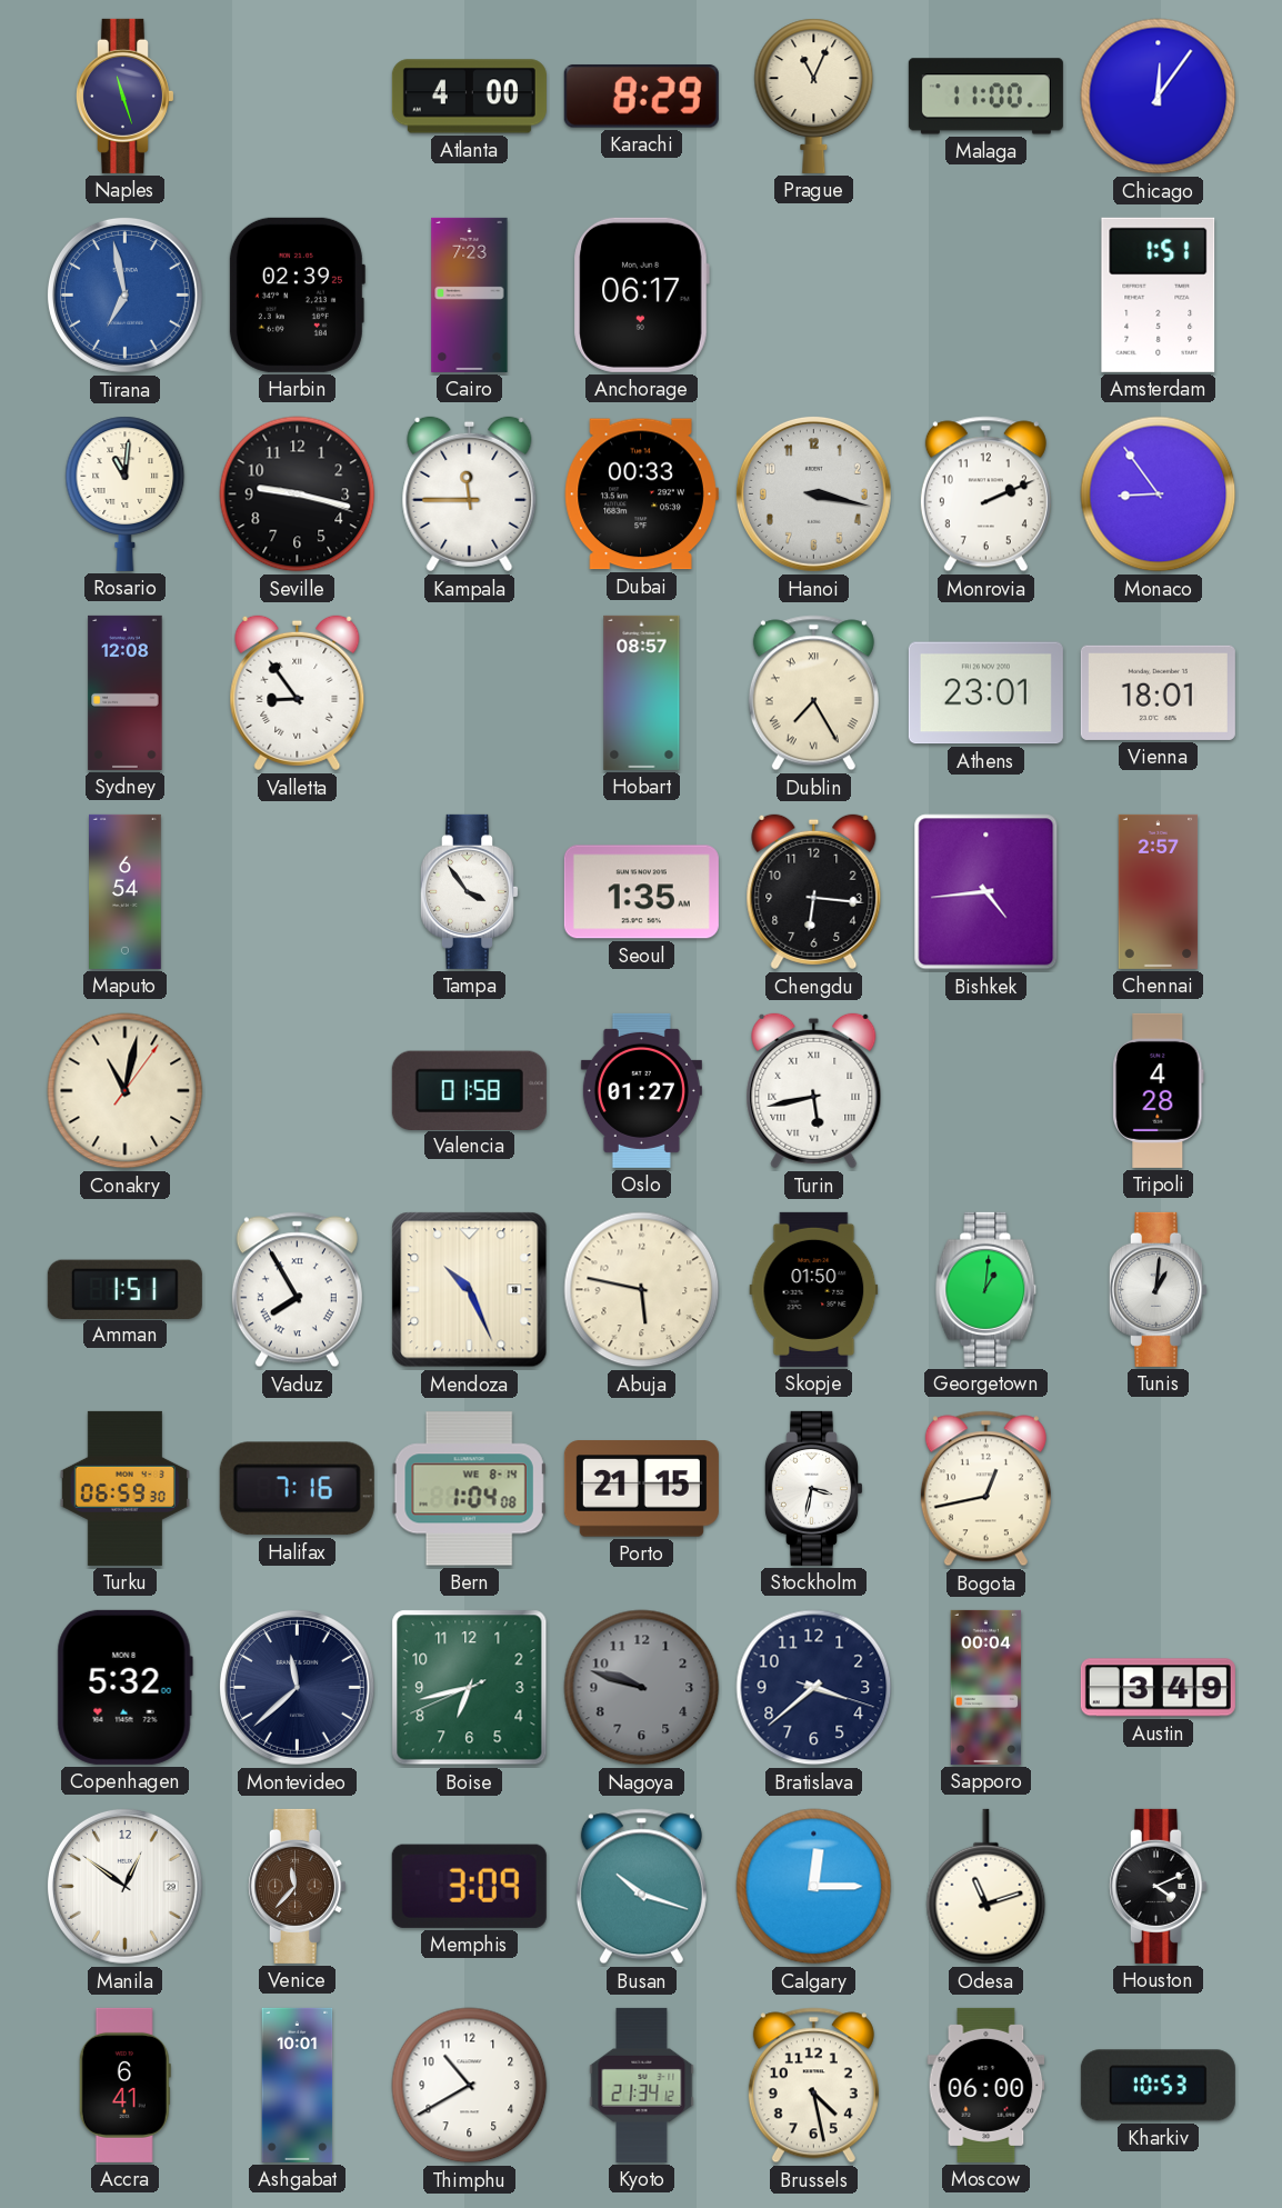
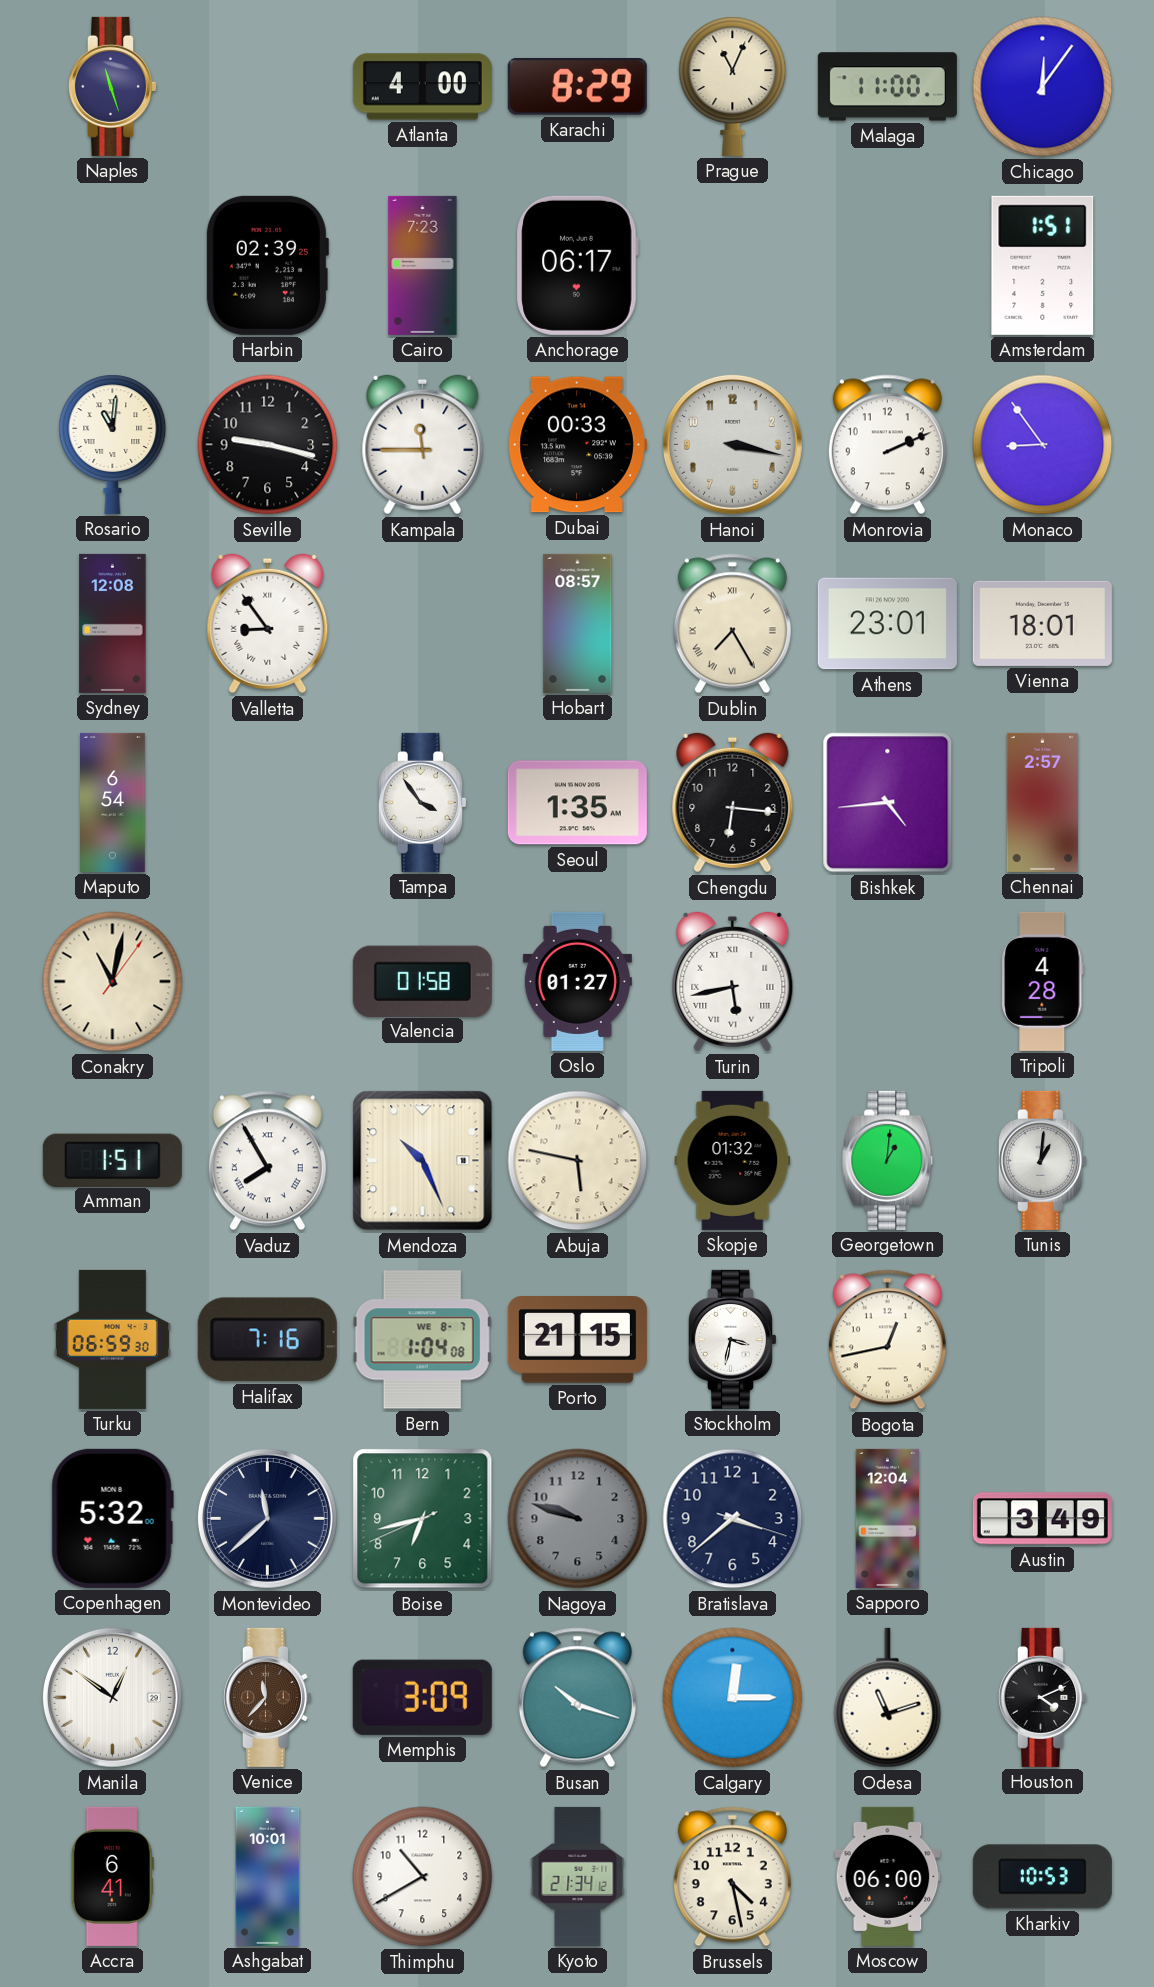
Tirana: 6:58 -> none
Skopje: 01:50 -> 01:32
Bern date: WE 8-14 -> WE 8-7
Sapporo: 00:04 -> 12:04
